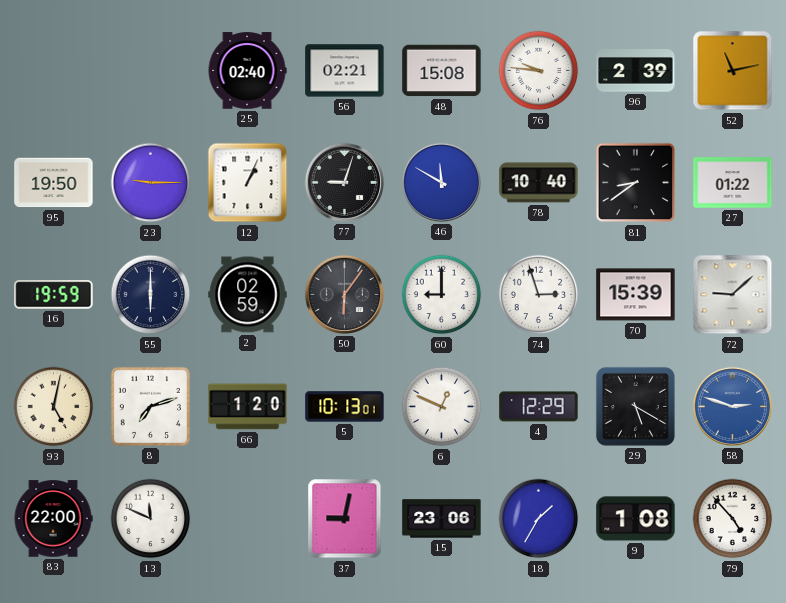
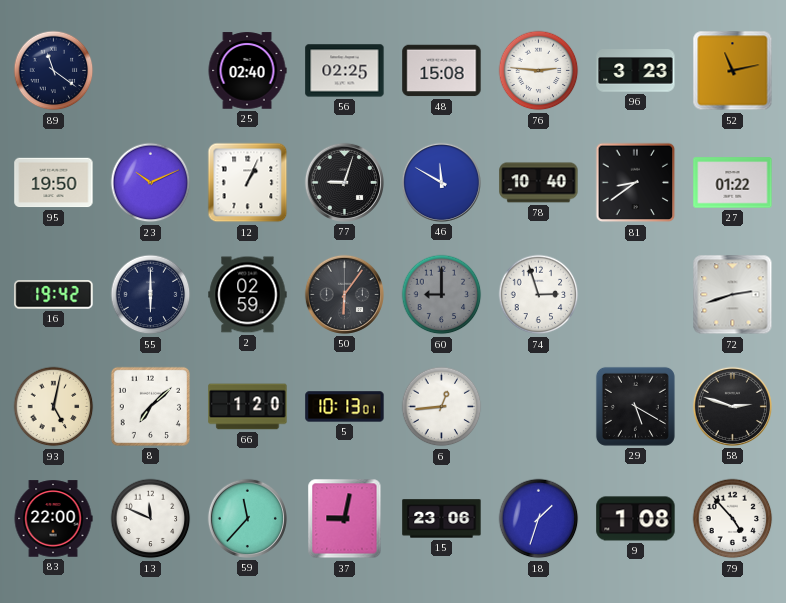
89: none -> 11:21
56: 02:21 -> 02:25
76: 9:46 -> 2:46
96: 2:39 -> 3:23
23: 9:15 -> 10:11
16: 19:59 -> 19:42
60 dial: white -> grey
70: 15:39 -> none
72: 9:08 -> 2:42
8: 7:12 -> 7:08
6: 12:49 -> 12:44
4: 12:29 -> none
58 dial: blue -> black
59: none -> 11:37
18: 1:35 -> 1:33
